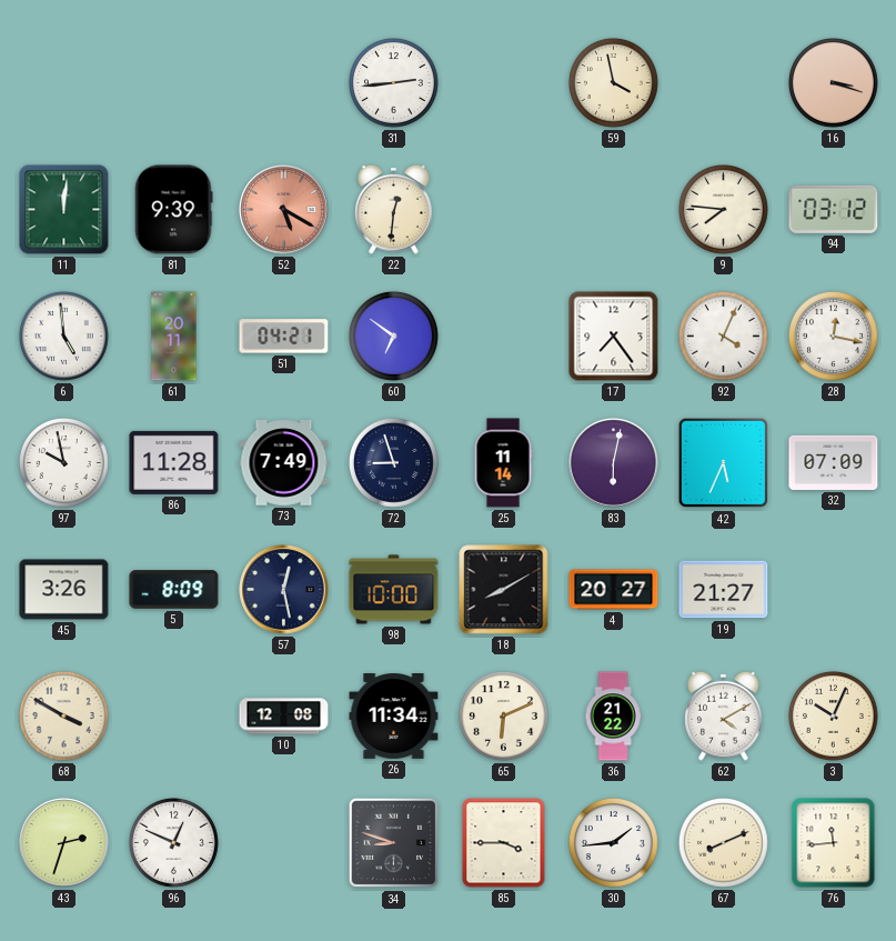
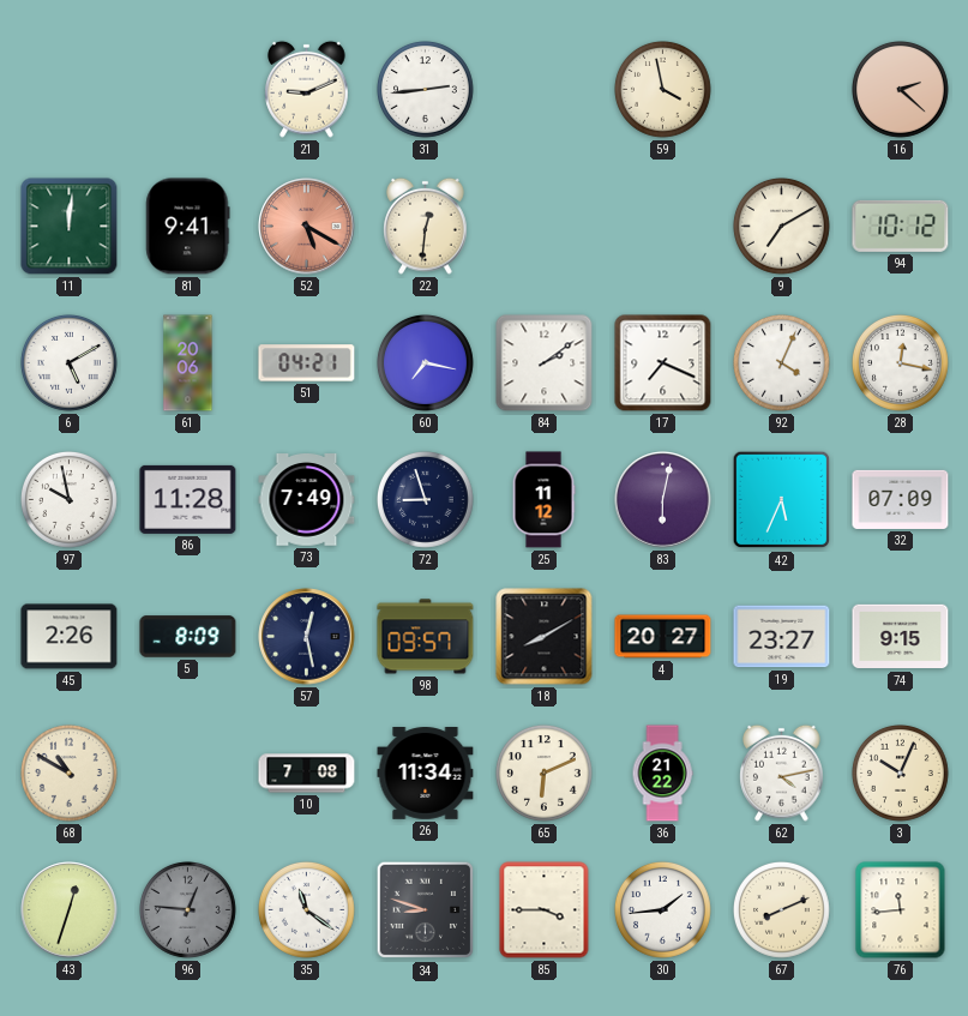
21: none -> 9:11
16: 3:18 -> 2:22
81: 9:39 -> 9:41
9: 7:46 -> 7:10
94: 03:12 -> 10:12
6: 4:59 -> 5:10
61: 20:11 -> 20:06
60: 6:51 -> 7:17
84: none -> 2:09
17: 7:24 -> 7:19
25: 11:14 -> 11:12
45: 3:26 -> 2:26
98: 10:00 -> 09:57
19: 21:27 -> 23:27
74: none -> 9:15
68: 3:50 -> 10:50
10: 12:08 -> 7:08
62: 4:10 -> 4:13
43: 2:33 -> 12:33
96: 12:49 -> 12:46
96 dial: white -> grey
35: none -> 11:21
